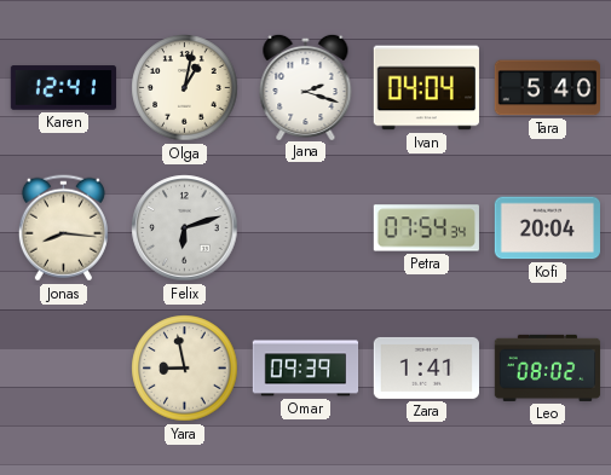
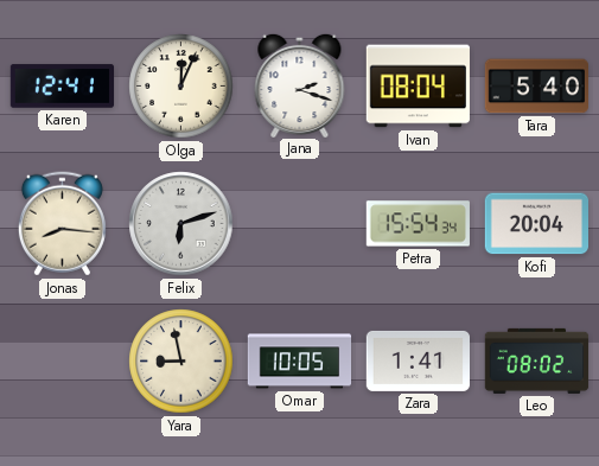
Olga: 1:02 -> 12:04
Ivan: 04:04 -> 08:04
Petra: 07:54 -> 15:54
Omar: 09:39 -> 10:05
